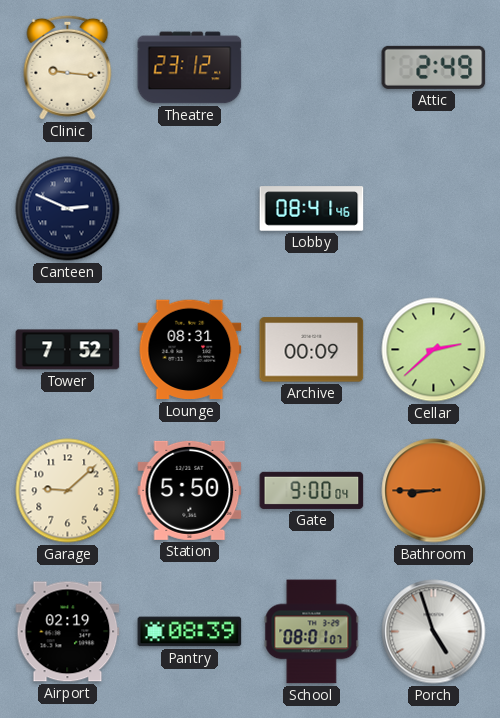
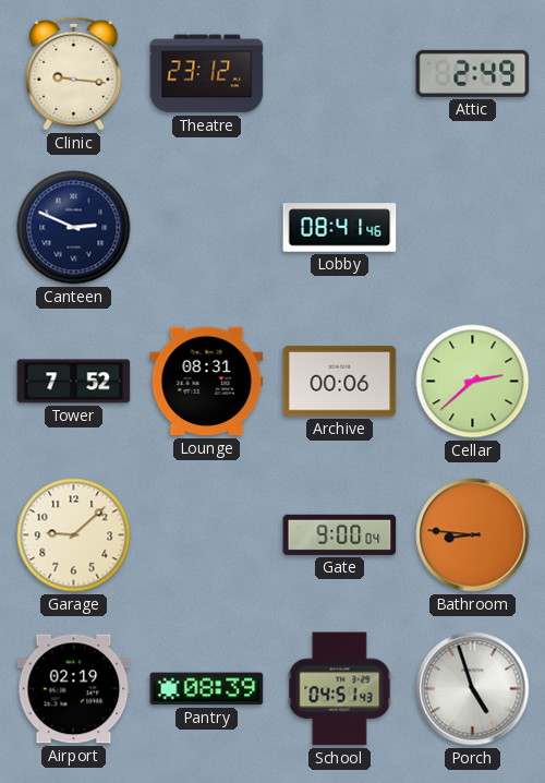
Archive: 00:09 -> 00:06
Station: 5:50 -> none
Bathroom: 8:45 -> 8:46
School: 08:01 -> 04:51
